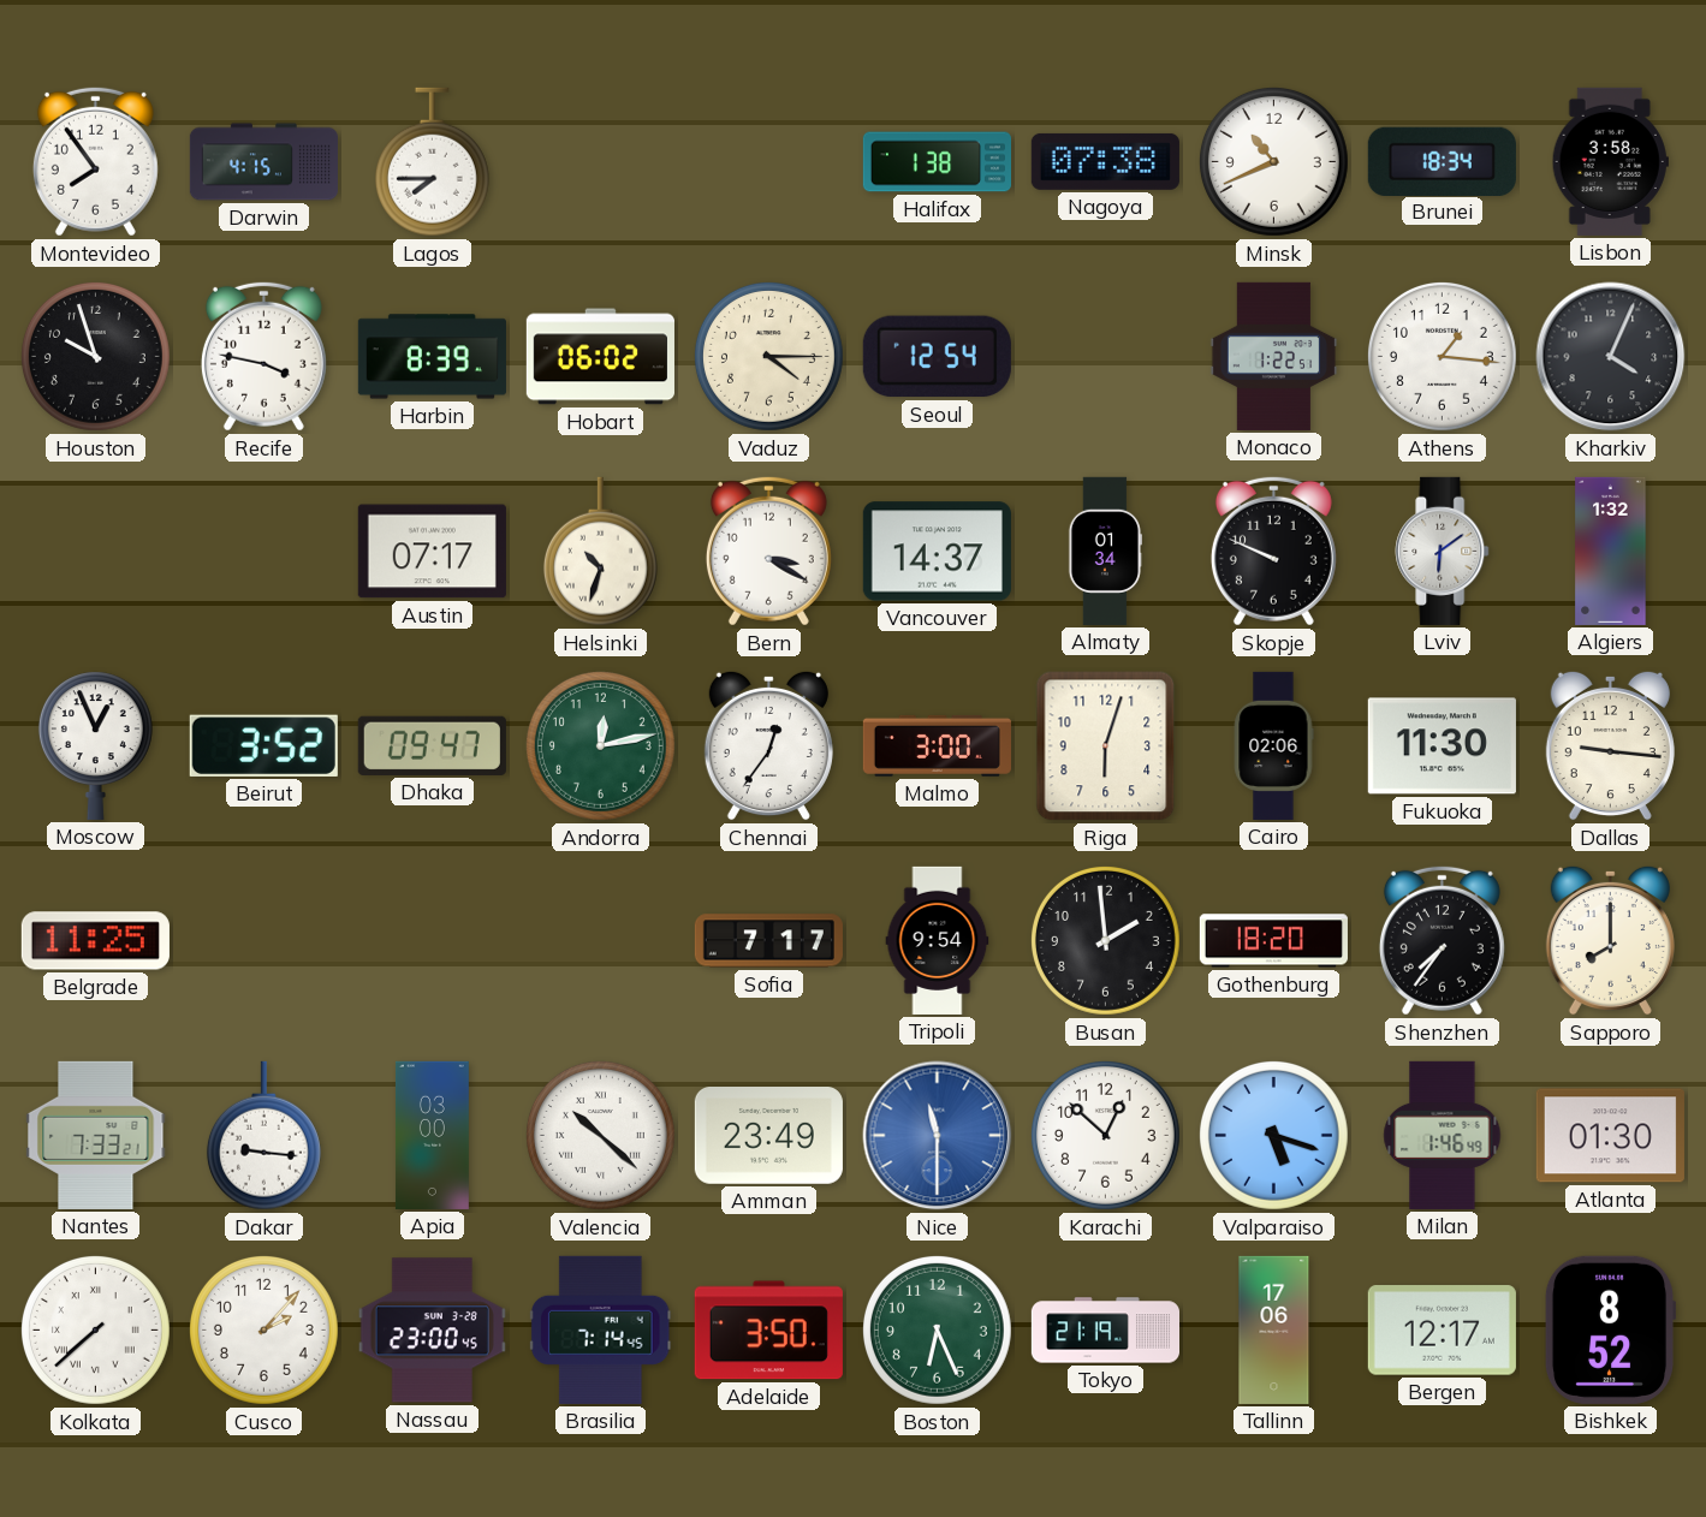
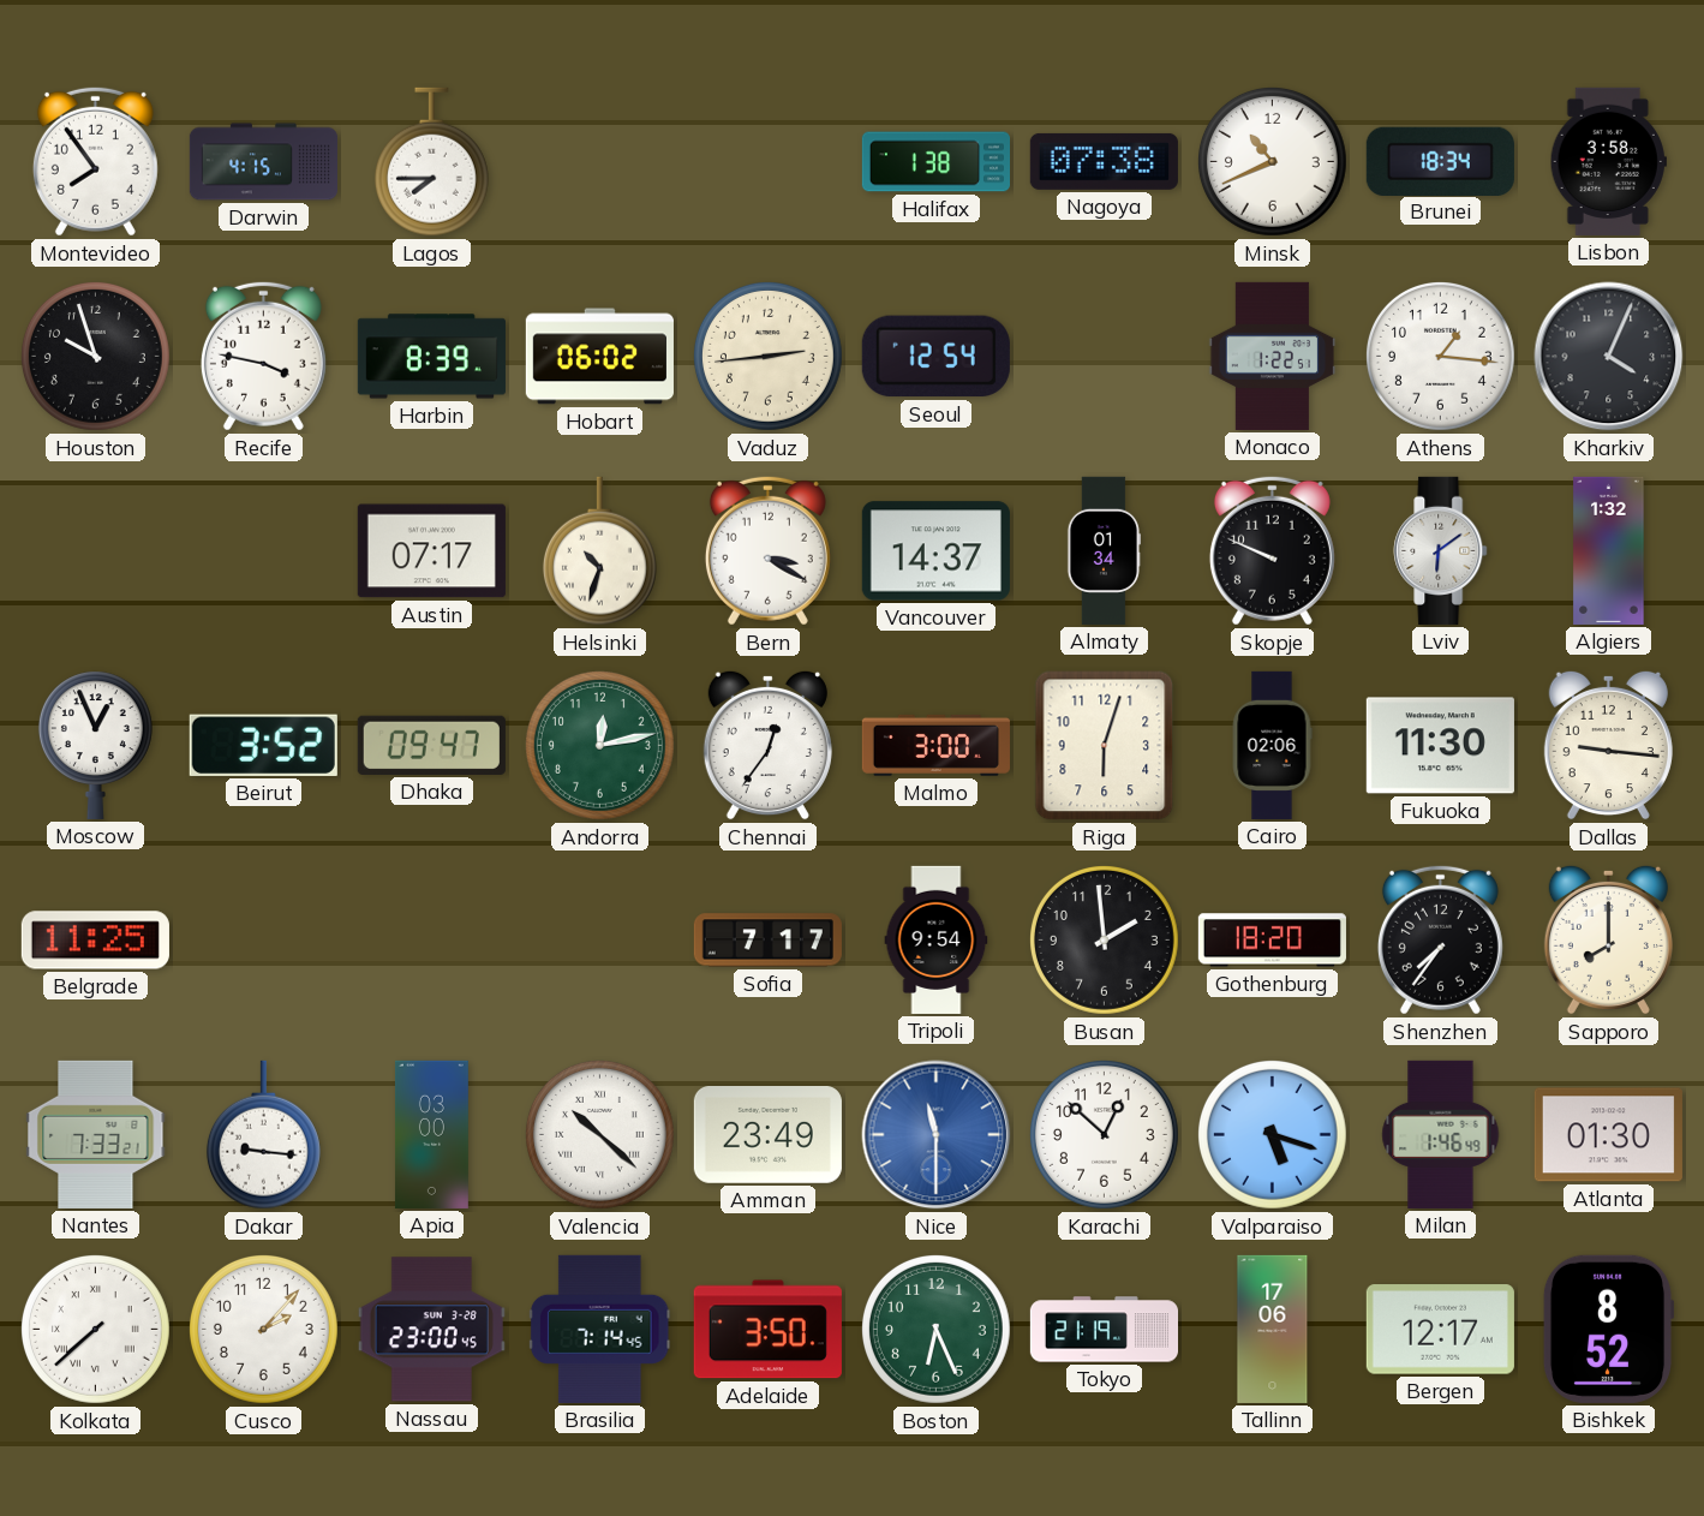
Vaduz: 4:15 -> 2:44
